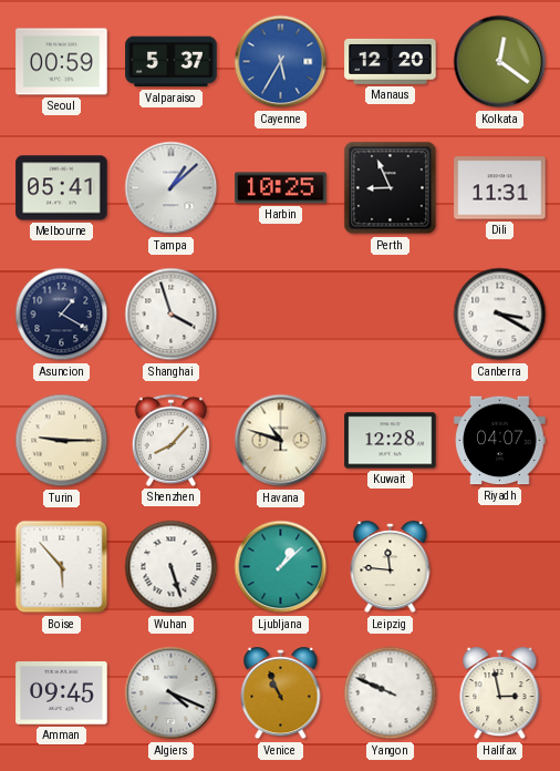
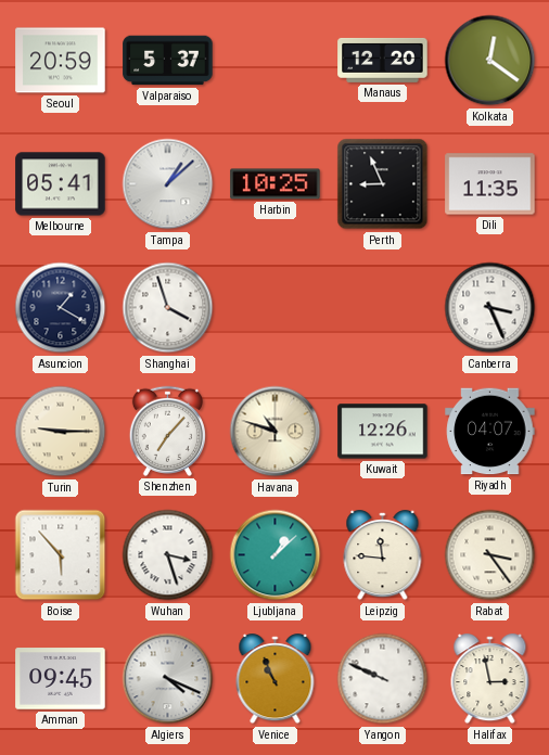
Seoul: 00:59 -> 20:59
Cayenne: 5:35 -> none
Dili: 11:31 -> 11:35
Canberra: 3:20 -> 3:26
Shenzhen: 8:07 -> 7:07
Kuwait: 12:28 -> 12:26
Wuhan: 5:27 -> 3:27
Rabat: none -> 3:24
